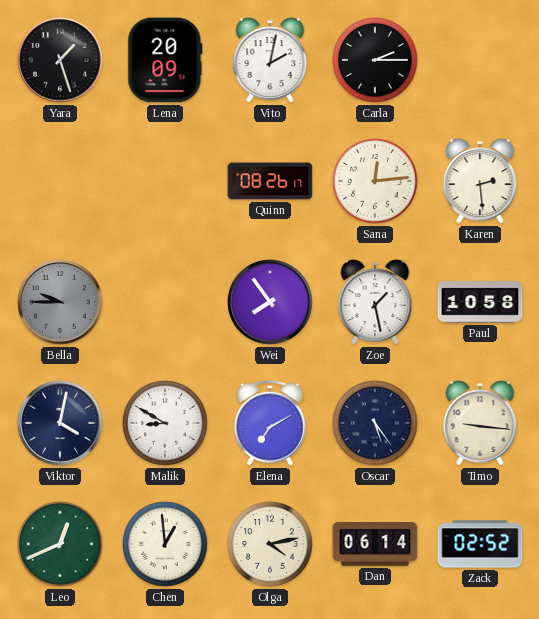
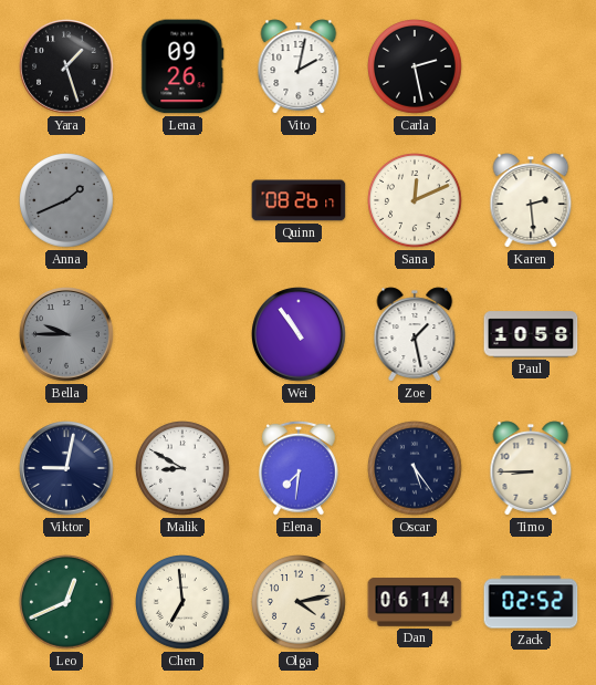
Lena: 20:09 -> 09:26
Carla: 2:15 -> 2:28
Anna: none -> 1:41
Sana: 12:14 -> 12:11
Wei: 7:54 -> 10:54
Viktor: 4:02 -> 9:02
Elena: 7:10 -> 7:31
Timo: 9:16 -> 8:45
Chen: 12:59 -> 6:59
